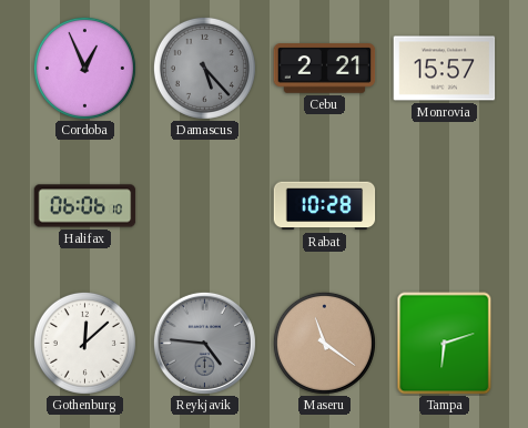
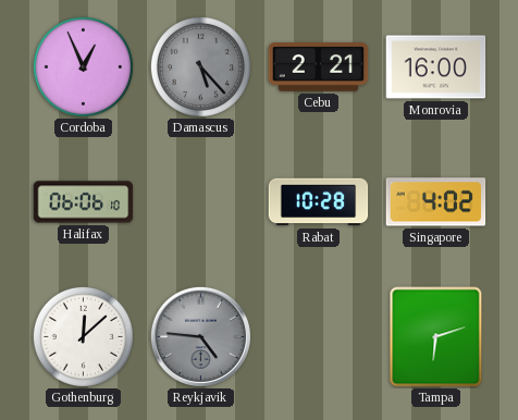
Monrovia: 15:57 -> 16:00
Singapore: none -> 4:02
Maseru: 11:21 -> none
